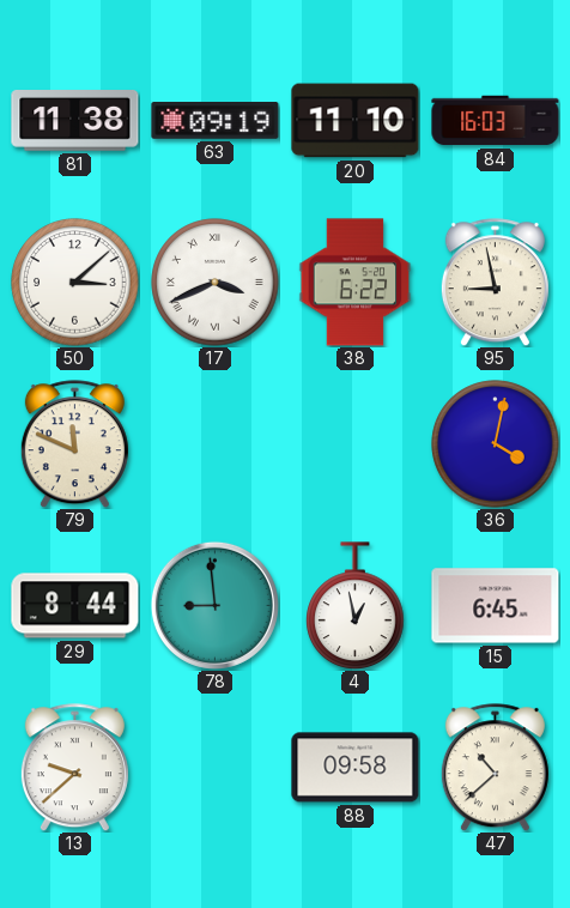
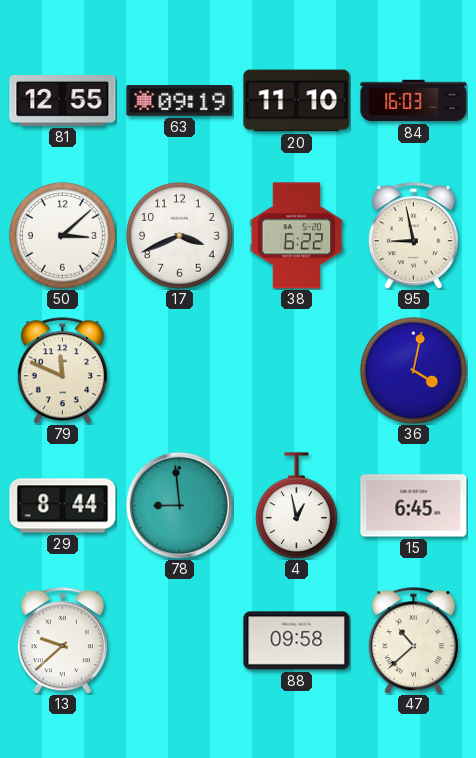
81: 11:38 -> 12:55
17 numerals: Roman -> Arabic
